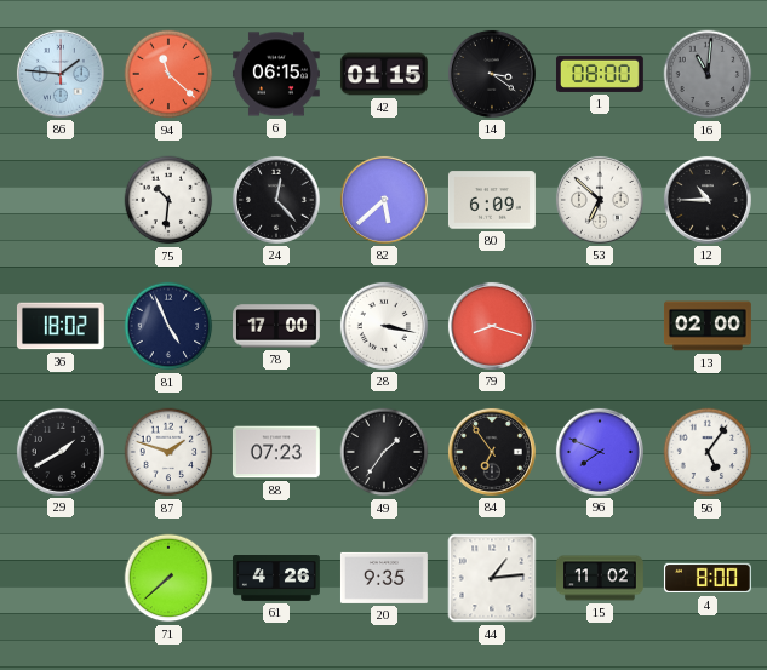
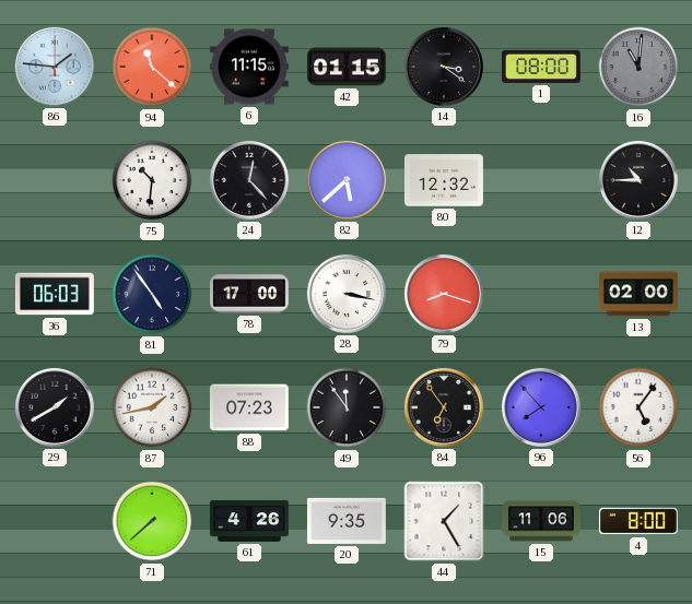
6: 06:15 -> 11:15
80: 6:09 -> 12:32
53: 6:52 -> none
36: 18:02 -> 06:03
81: 4:56 -> 4:54
87: 1:48 -> 1:43
49: 1:36 -> 11:54
96: 7:49 -> 7:53
44: 1:14 -> 1:25
15: 11:02 -> 11:06
